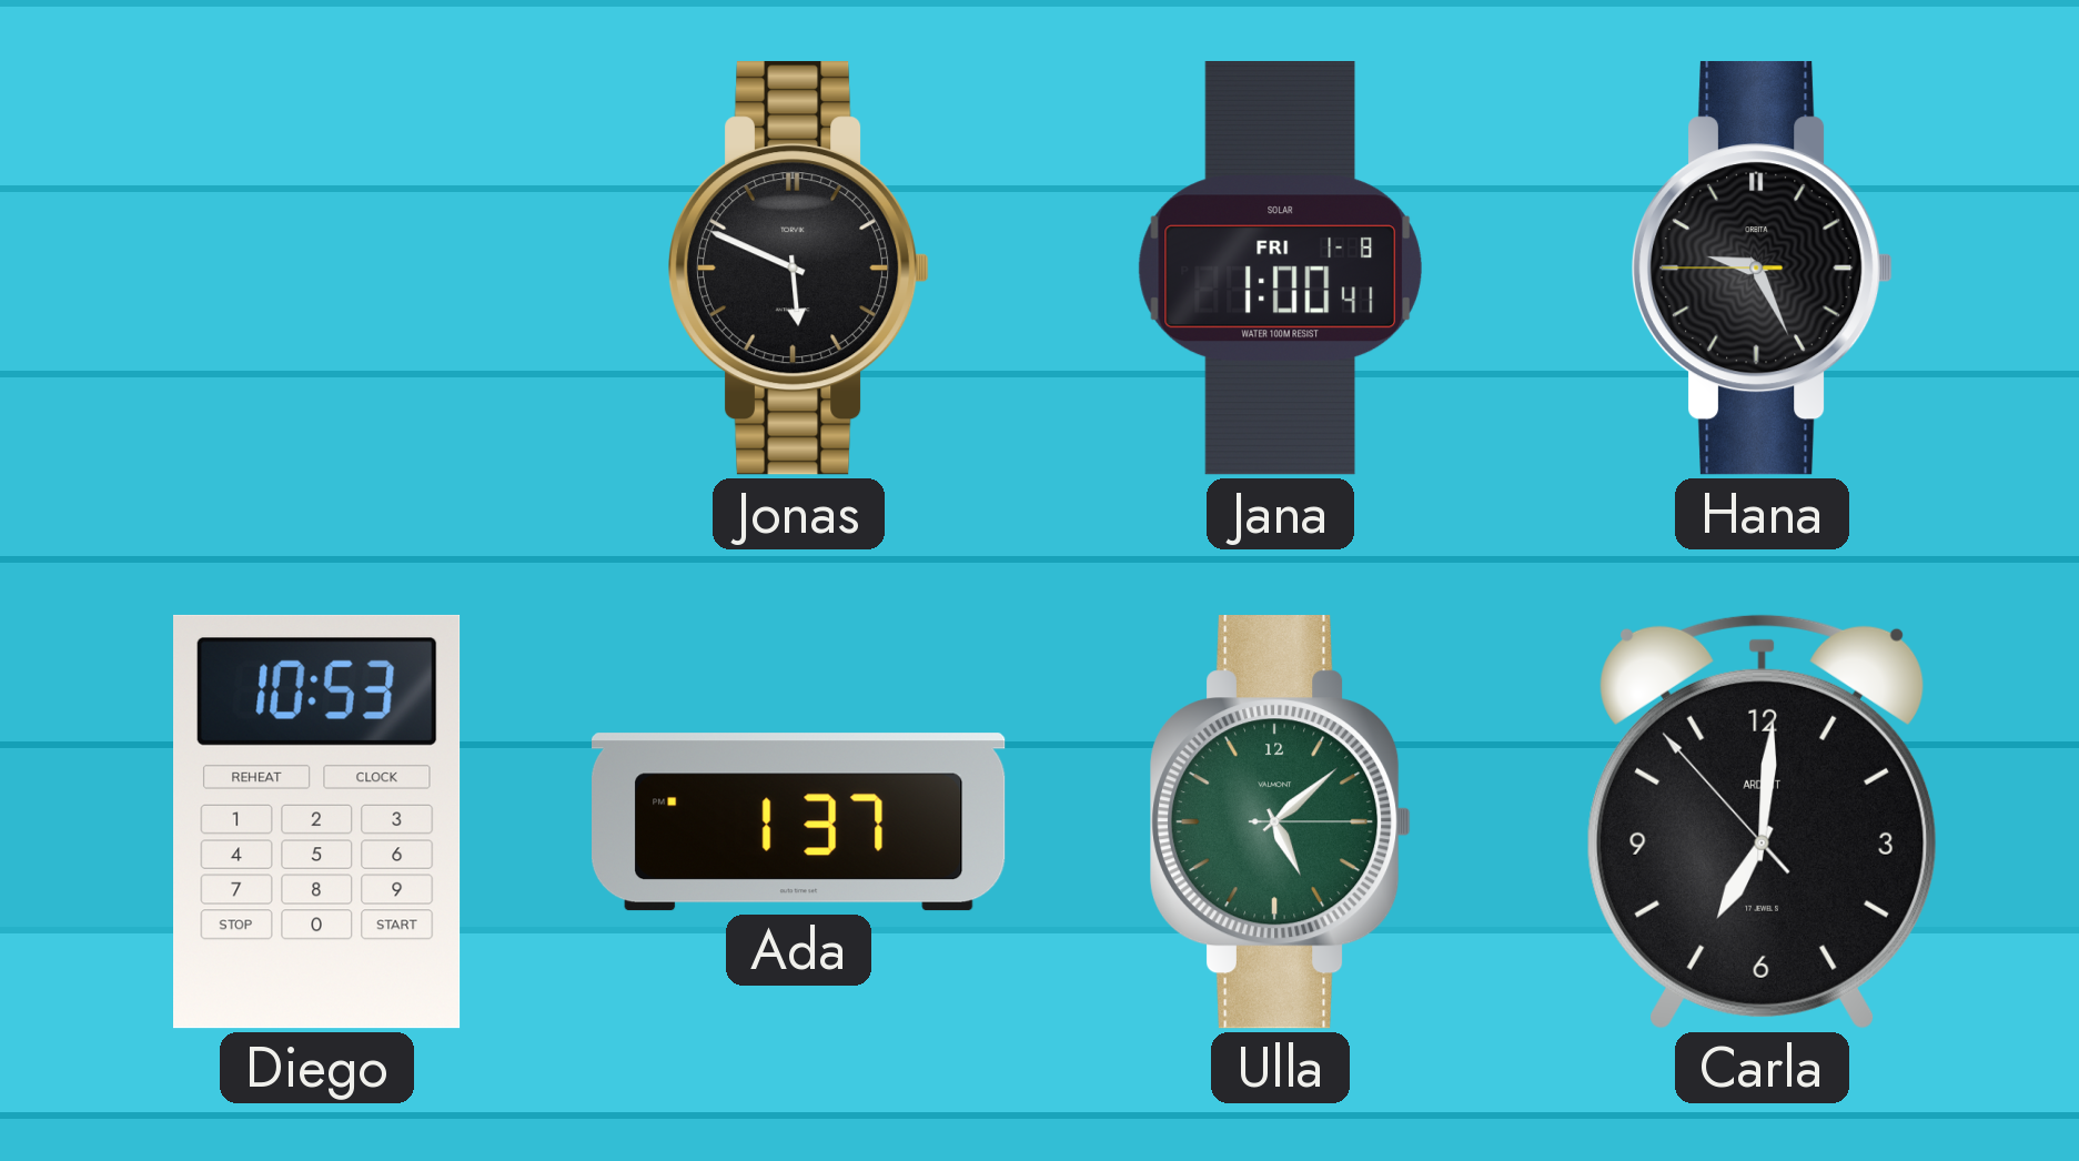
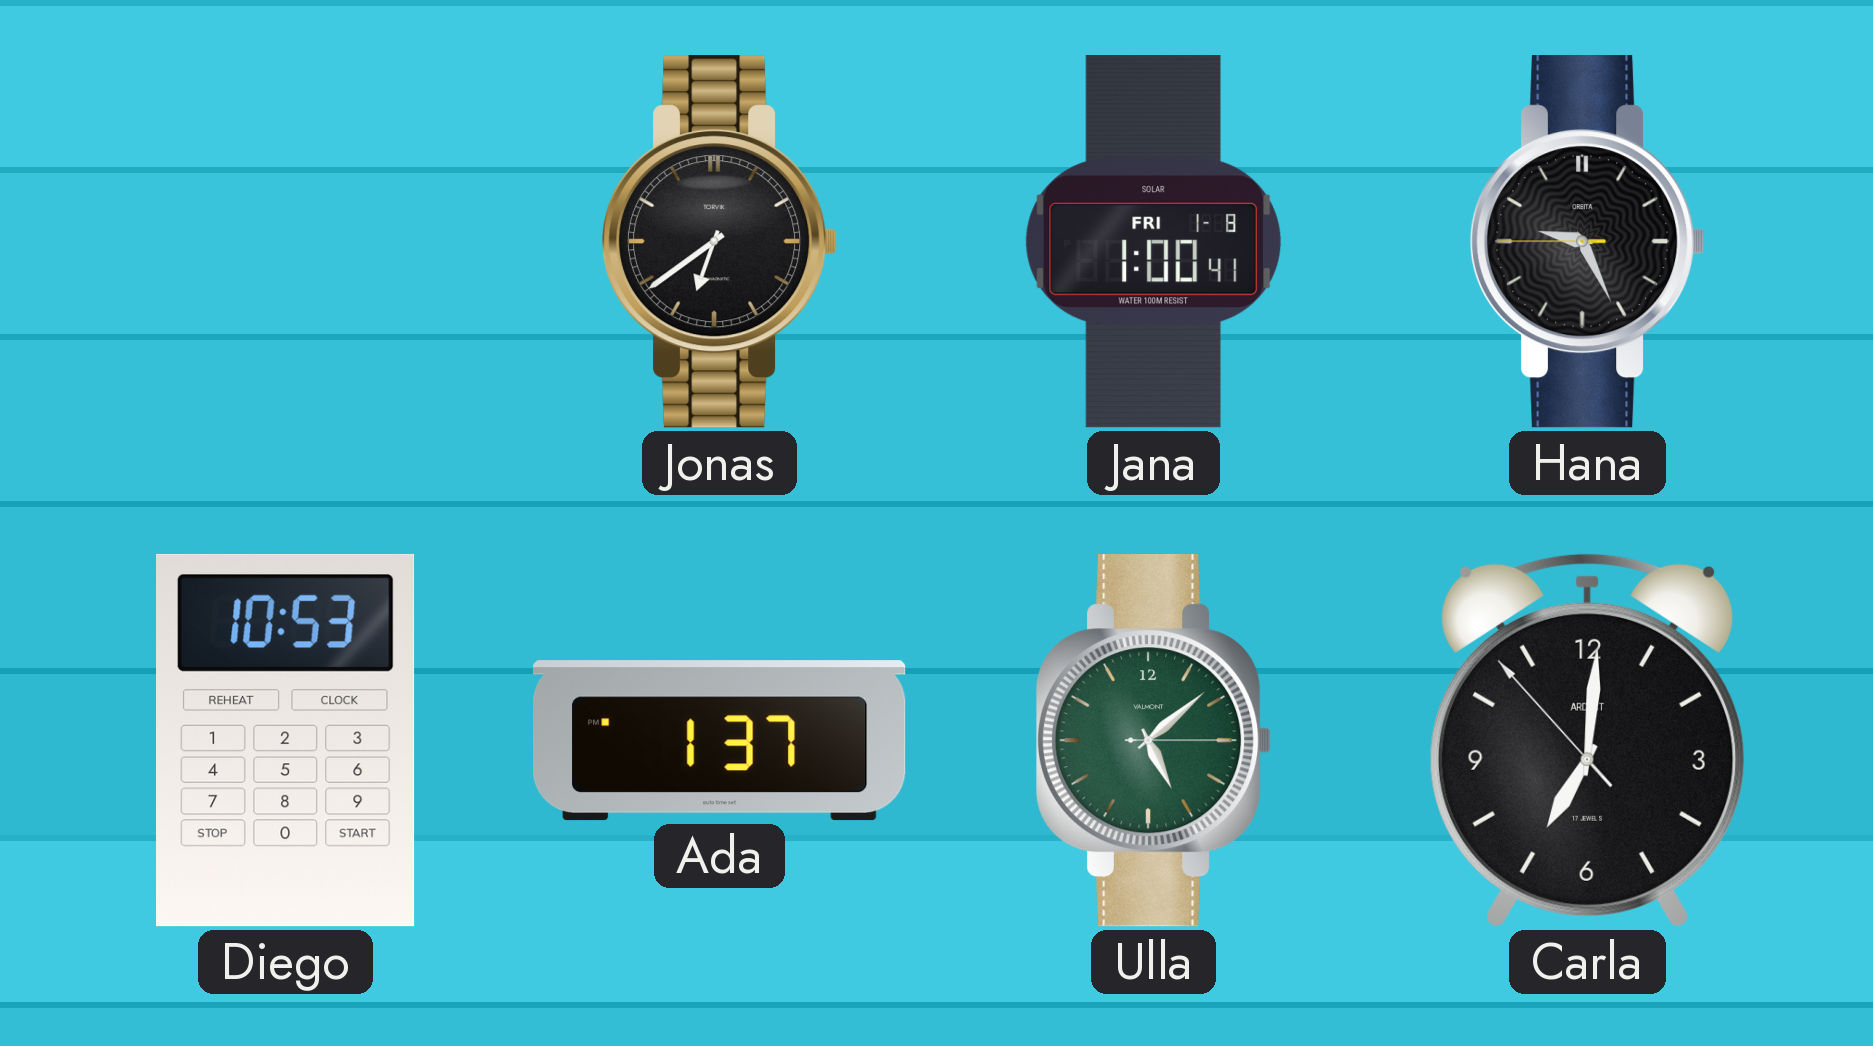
Jonas: 5:49 -> 6:39
